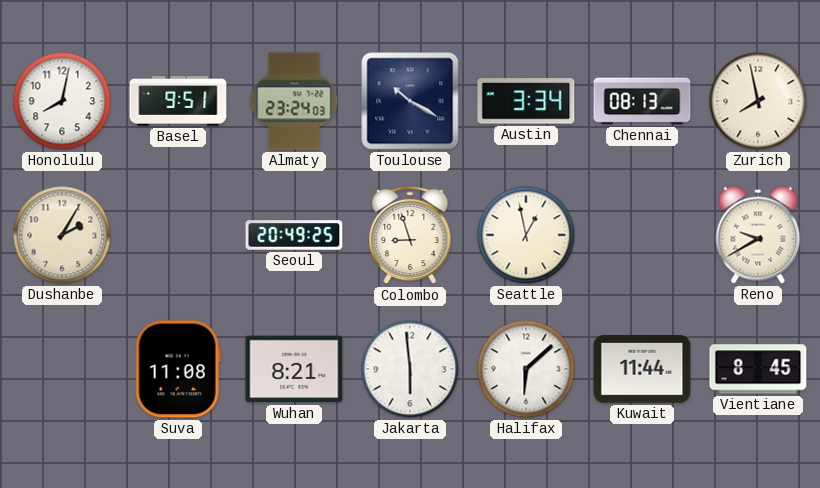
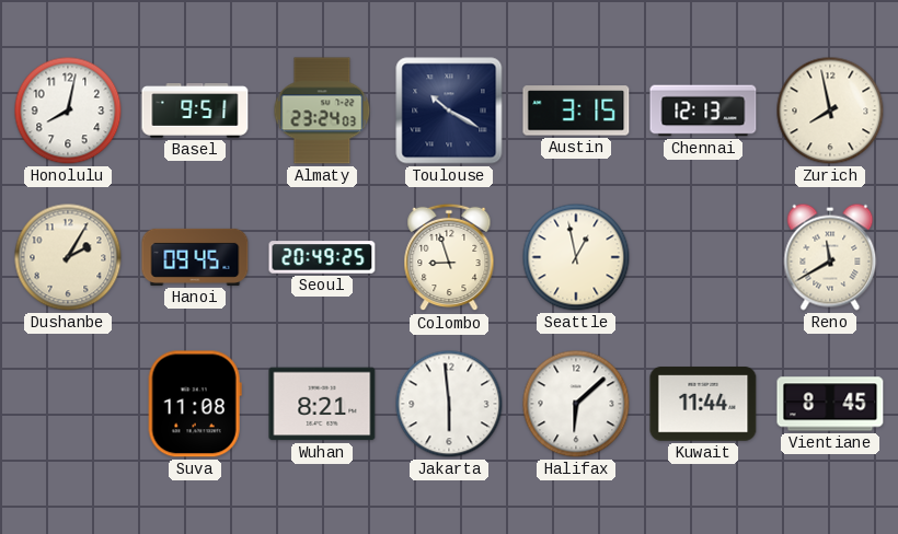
Austin: 3:34 -> 3:15
Chennai: 08:13 -> 12:13
Hanoi: none -> 09:45
Reno: 9:40 -> 11:40
